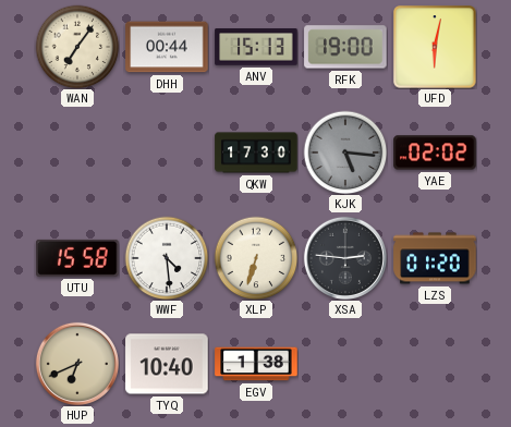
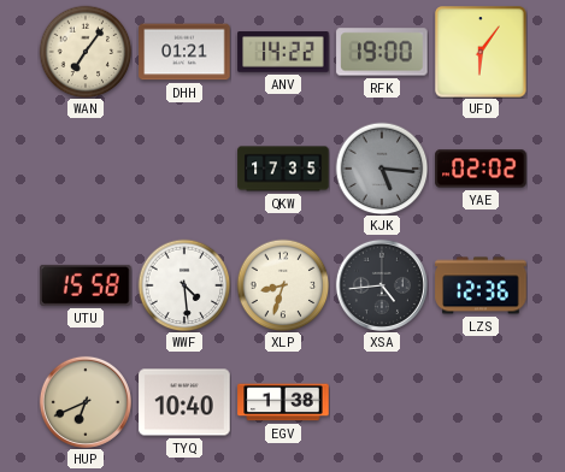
DHH: 00:44 -> 01:21
ANV: 15:13 -> 14:22
UFD: 6:02 -> 6:06
QKW: 17:30 -> 17:35
XLP: 6:33 -> 8:33
XSA: 2:46 -> 4:44
LZS: 01:20 -> 12:36
